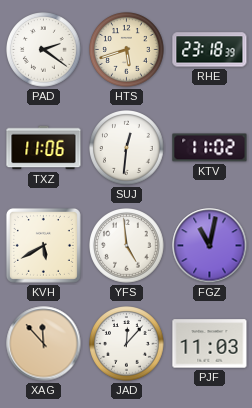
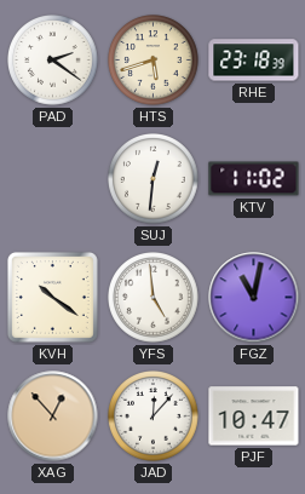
TXZ: 11:06 -> none
KVH: 5:40 -> 10:21
XAG: 11:53 -> 12:53
PJF: 11:03 -> 10:47
